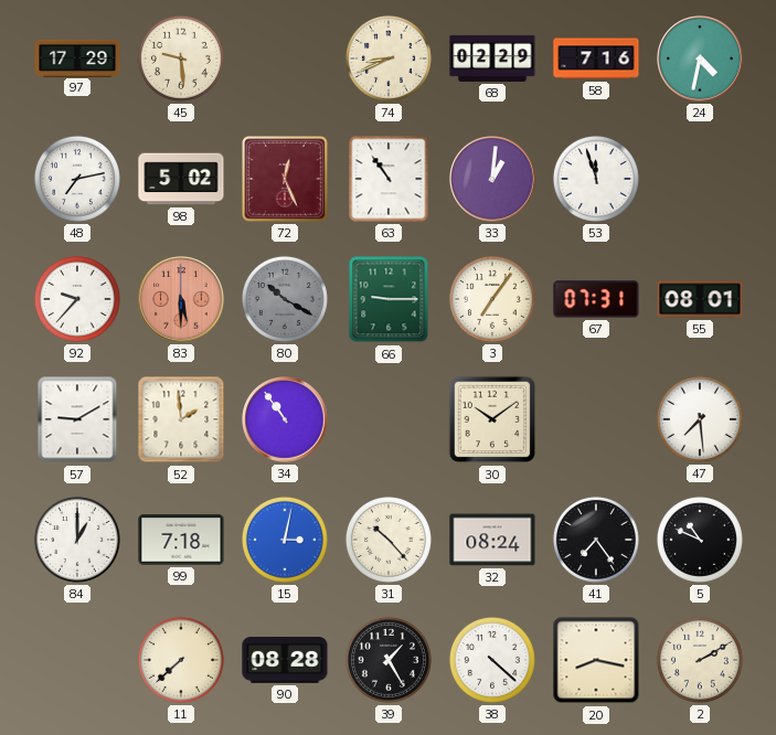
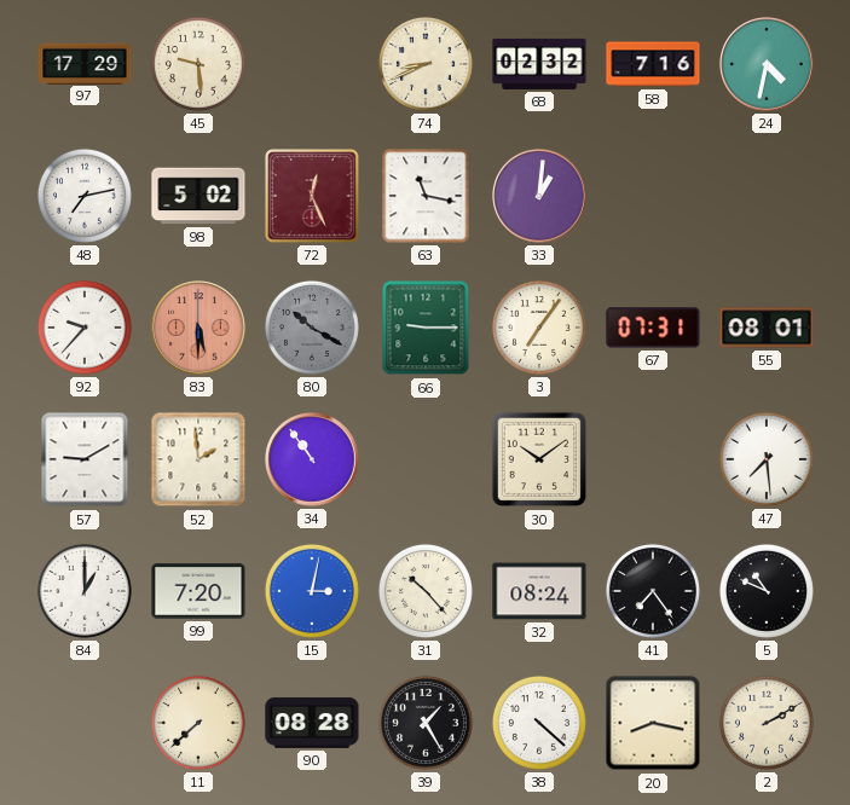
68: 02:29 -> 02:32
63: 10:54 -> 11:17
53: 11:57 -> none
99: 7:18 -> 7:20
